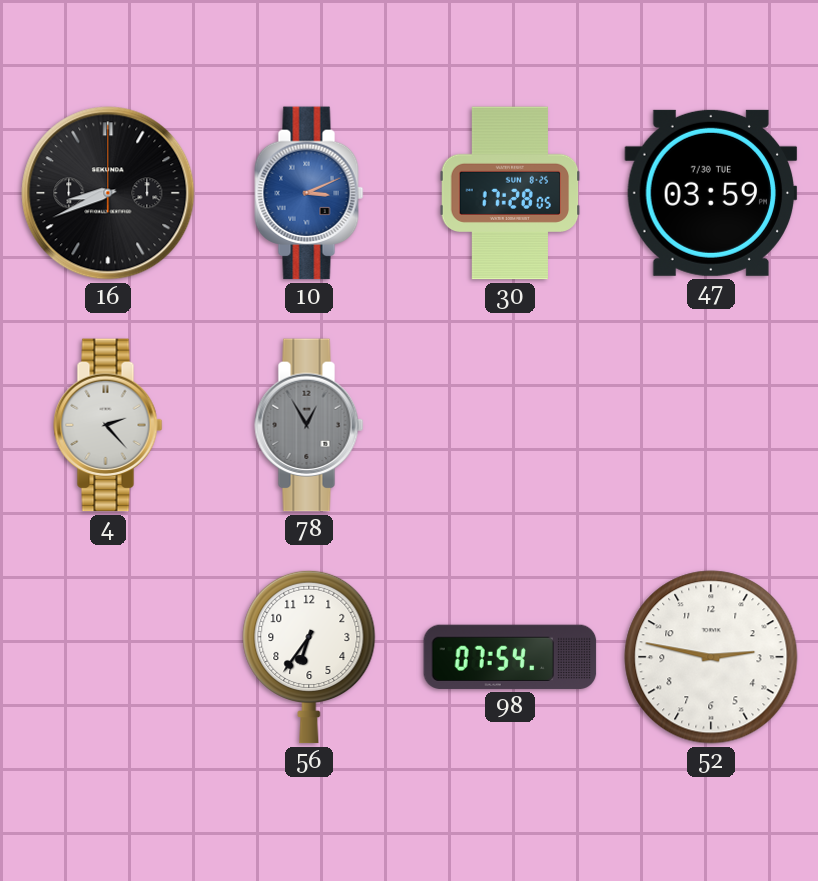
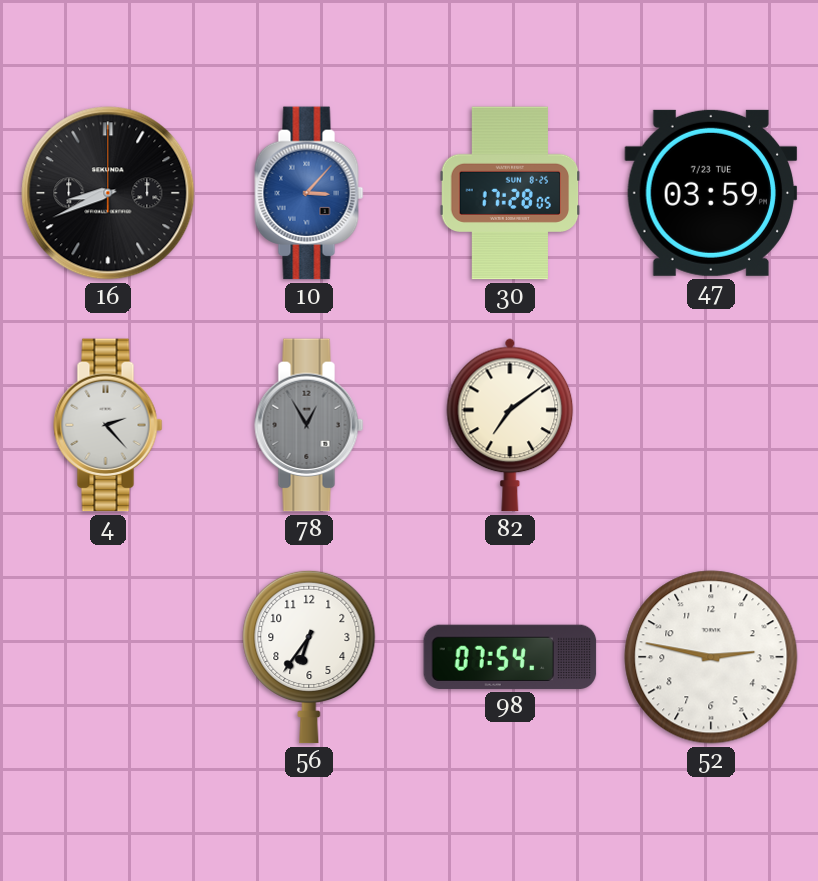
10: 3:11 -> 3:07
47 date: 7/30 TUE -> 7/23 TUE
82: none -> 7:09
